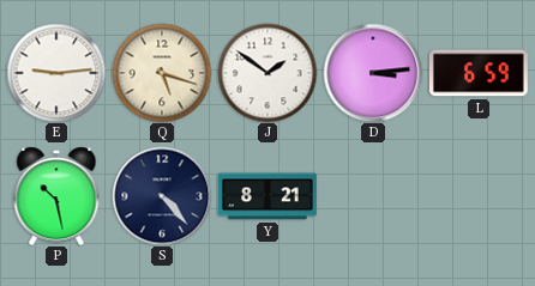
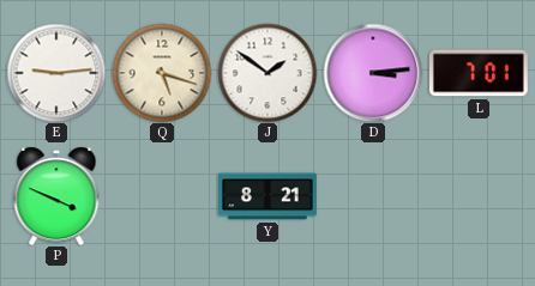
L: 6:59 -> 7:01
P: 10:28 -> 3:49
S: 4:23 -> none
